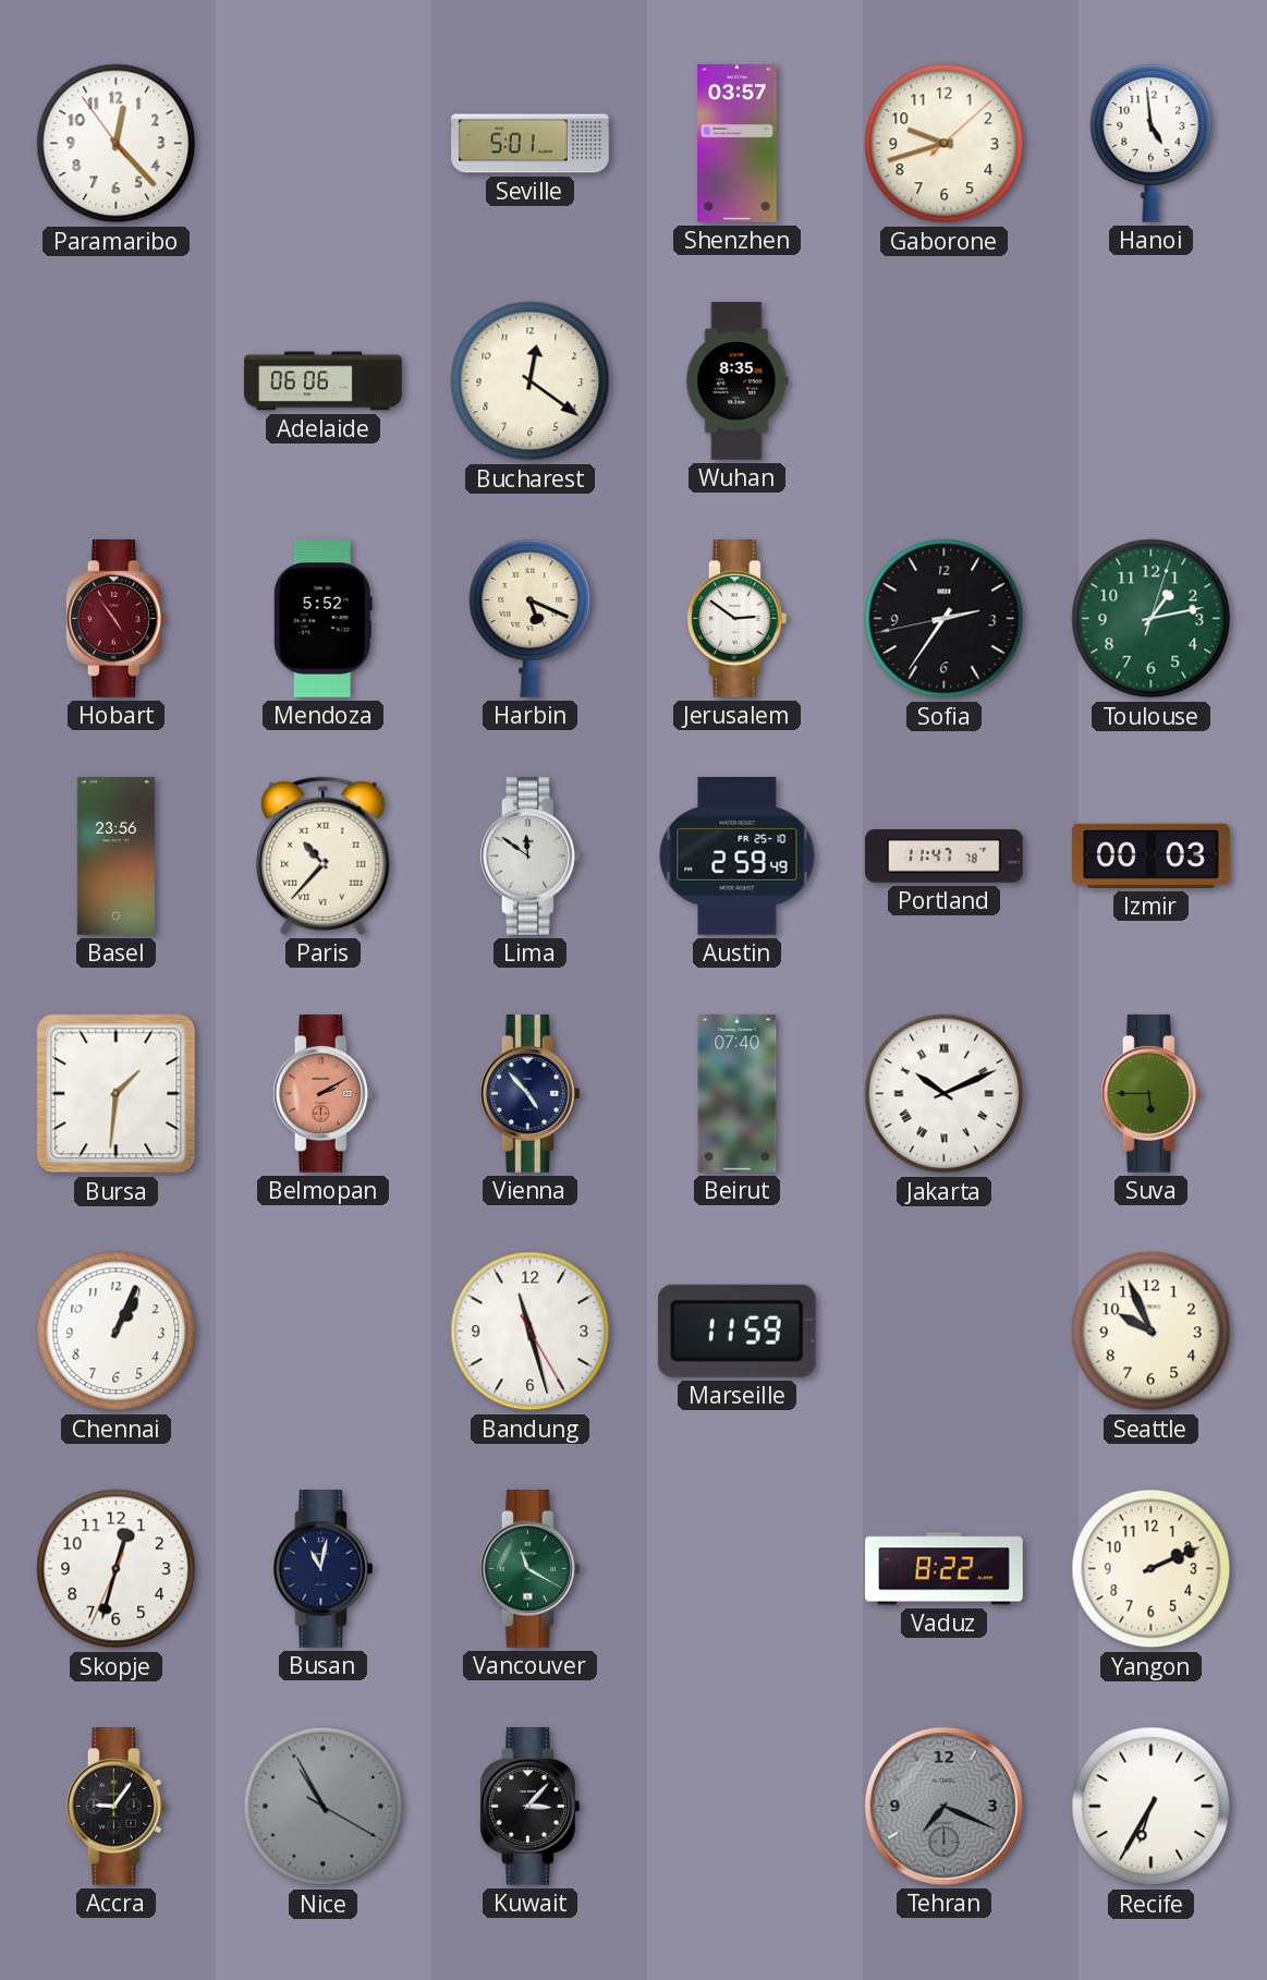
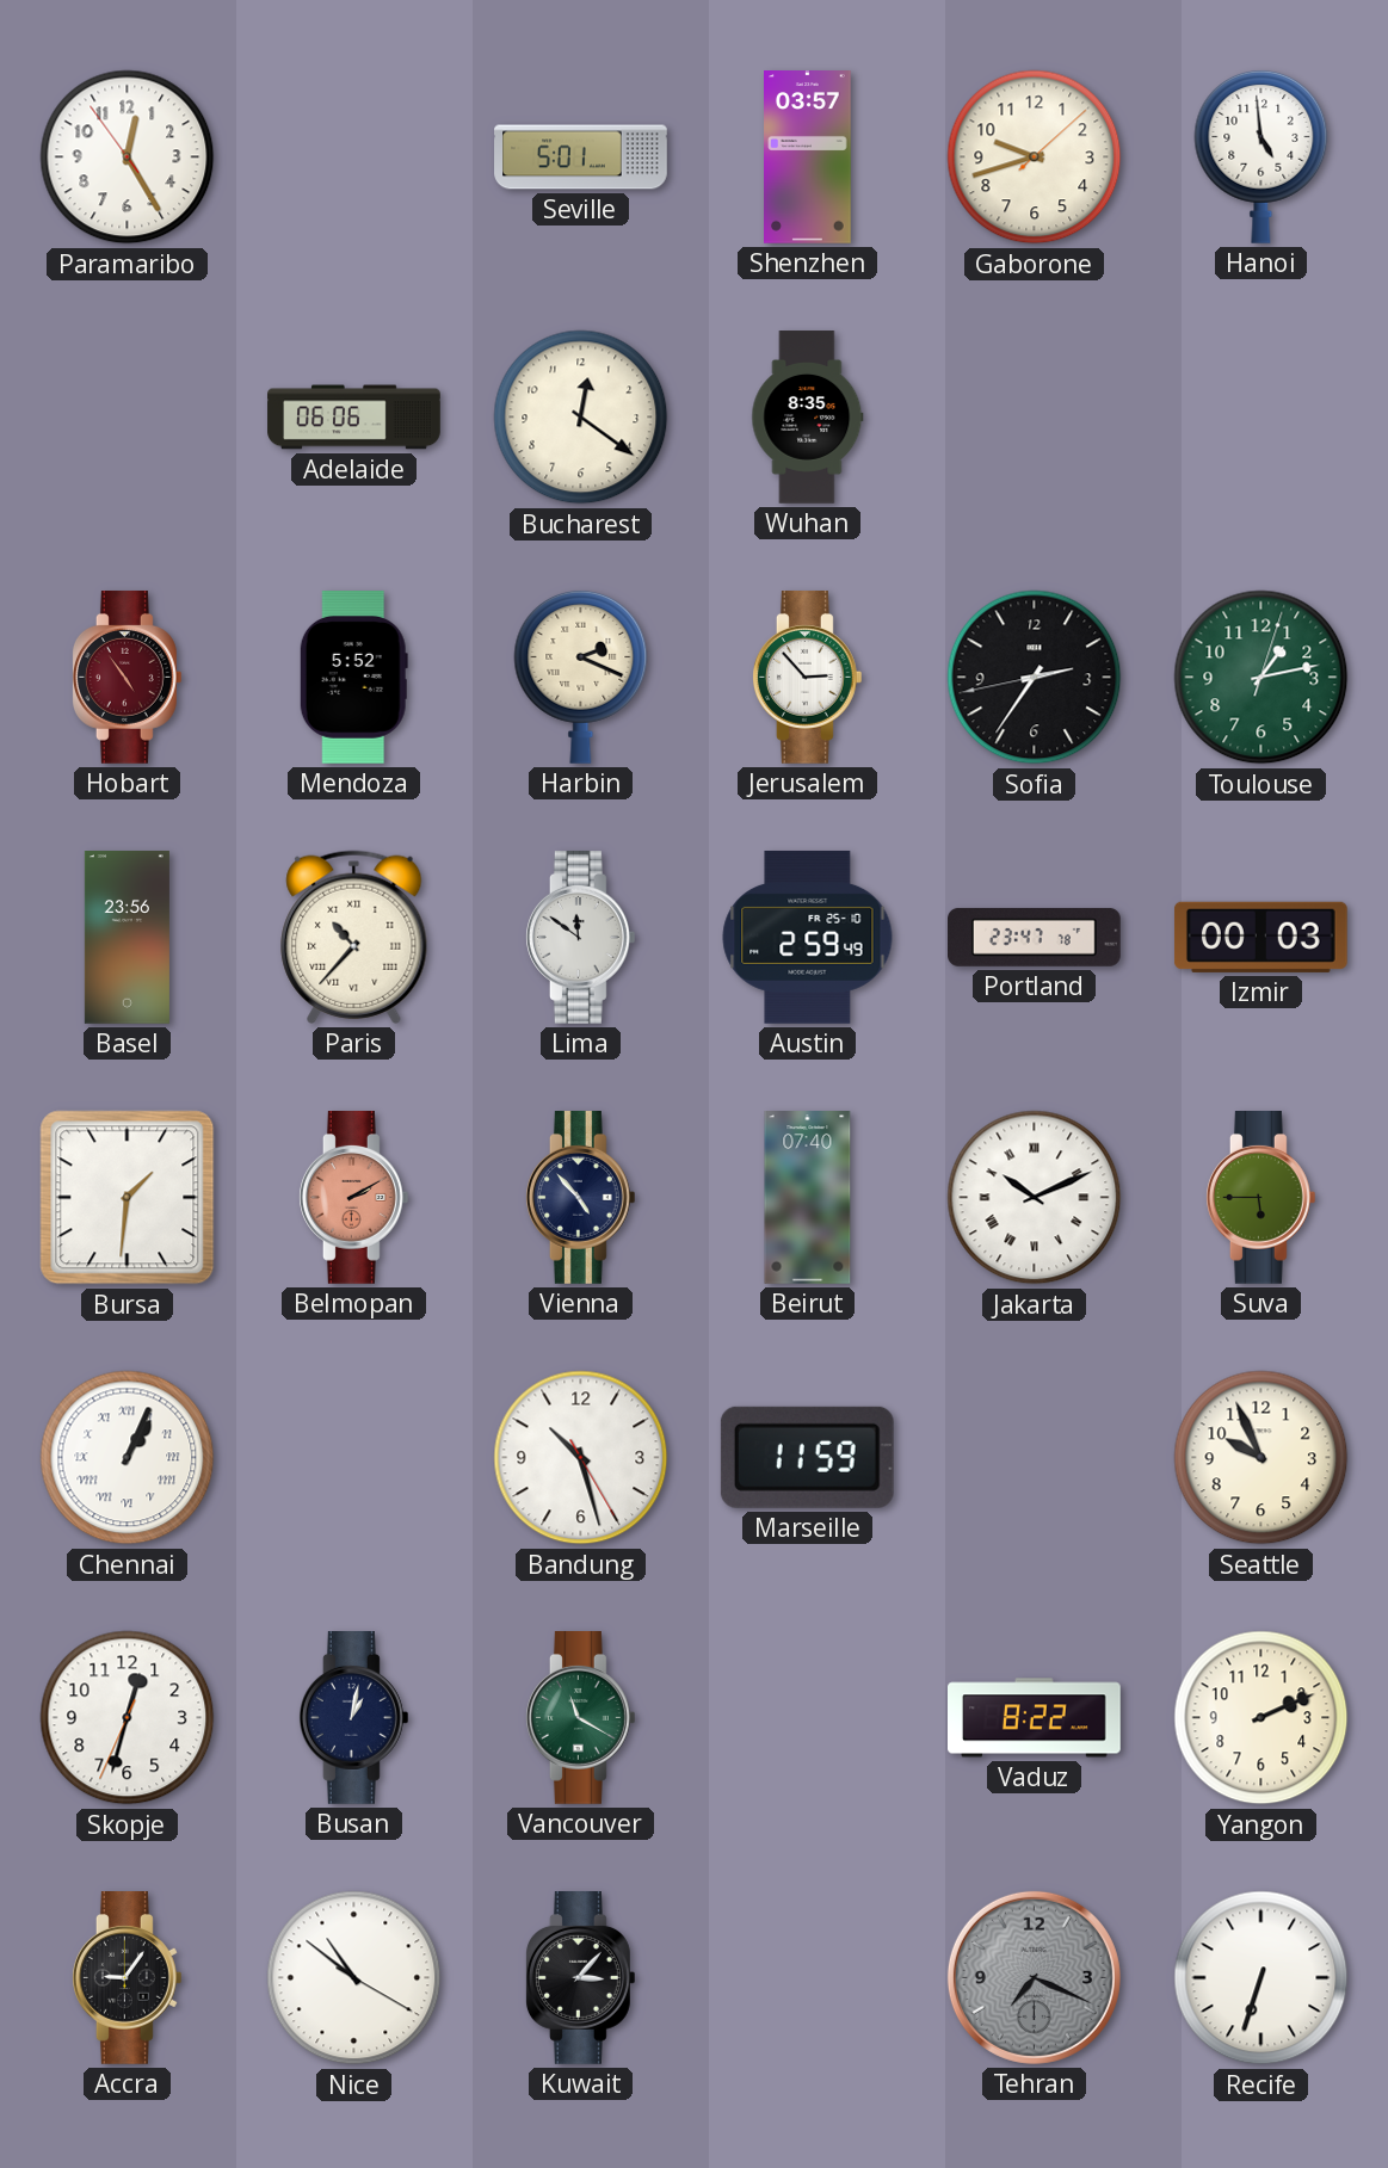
Paramaribo: 12:22 -> 12:24
Harbin: 5:19 -> 2:19
Jerusalem: 2:51 -> 2:53
Portland: 11:47 -> 23:47
Chennai numerals: Arabic -> Roman
Bandung: 11:27 -> 10:27
Busan: 11:02 -> 1:02
Nice: 10:55 -> 10:51
Nice dial: grey -> white
Recife: 6:35 -> 6:33
